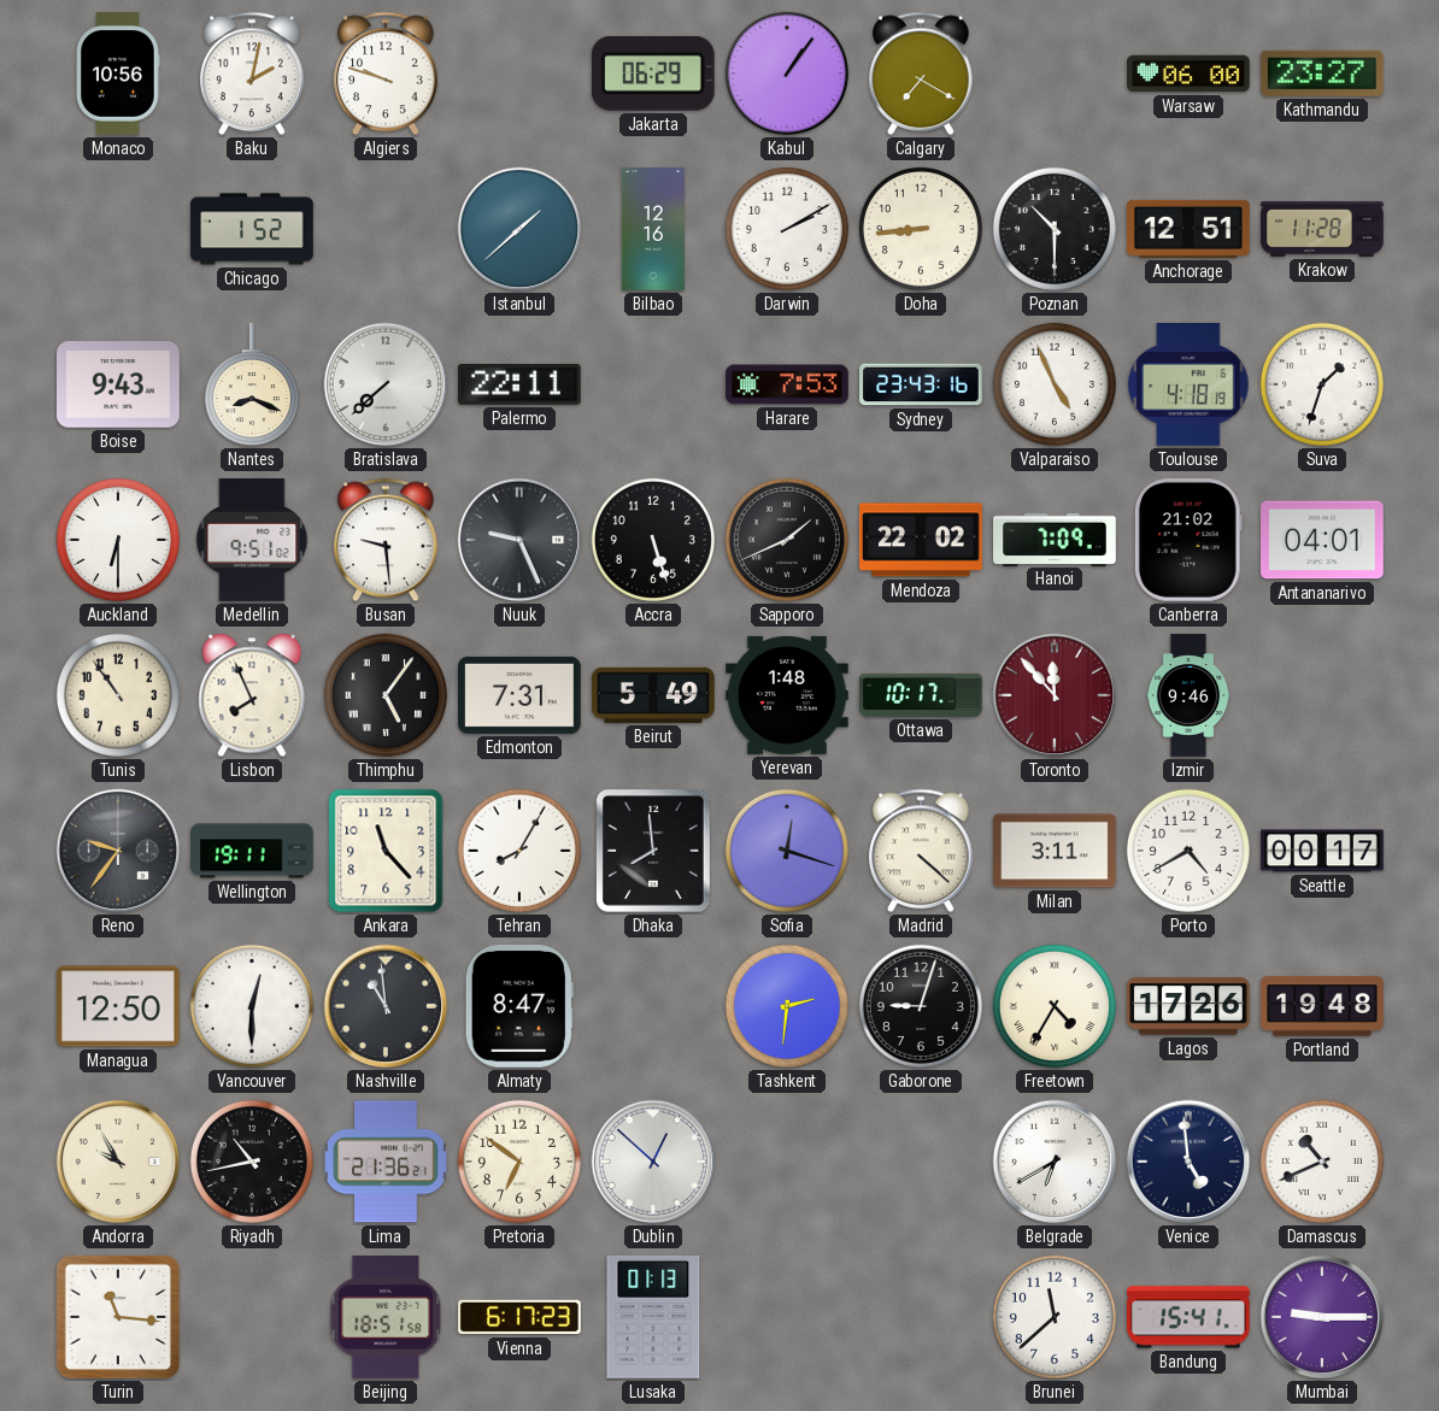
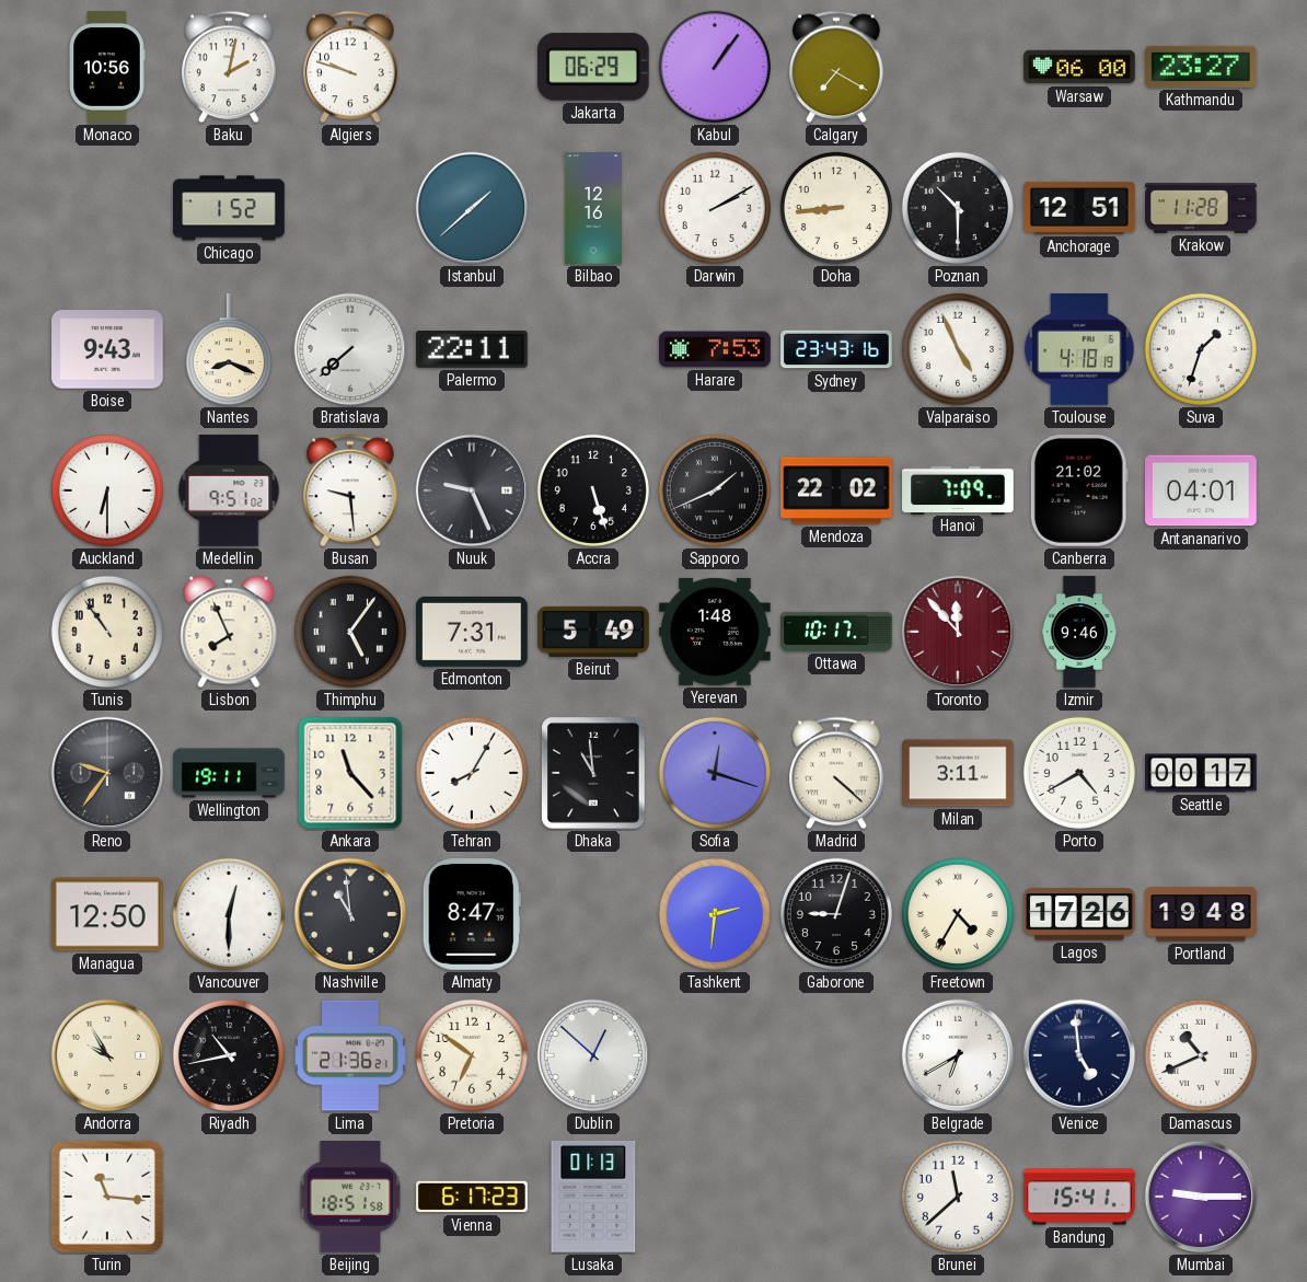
Dhaka: 7:59 -> 10:59
